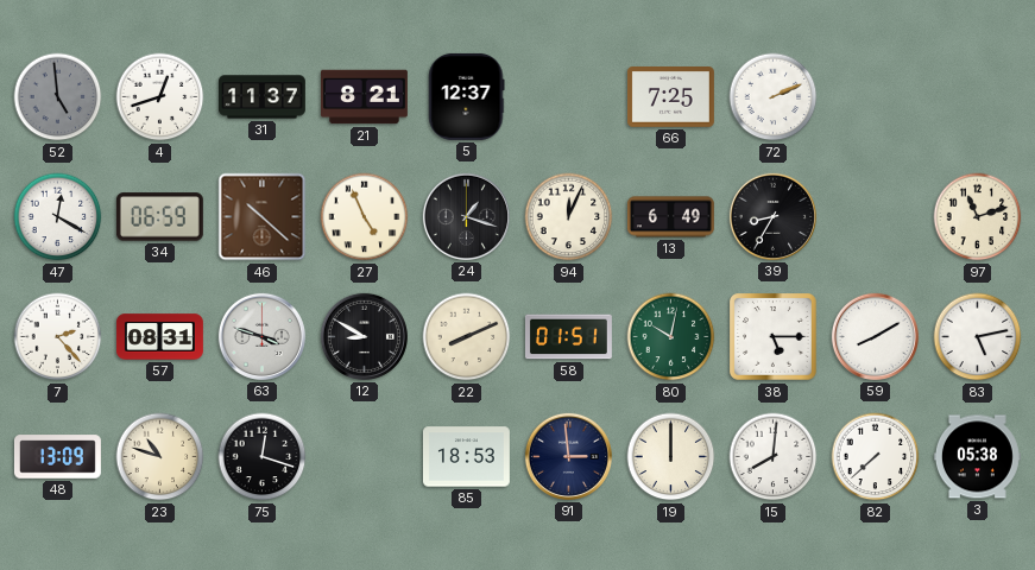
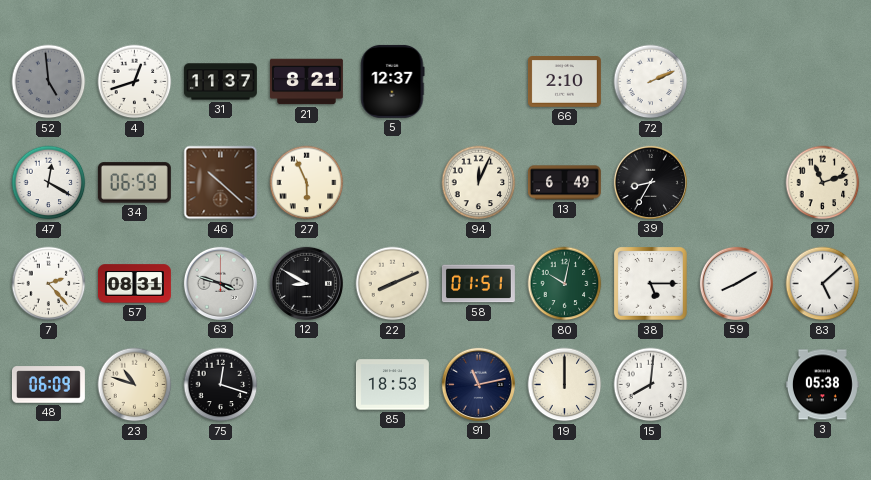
66: 7:25 -> 2:10
27: 4:56 -> 5:56
24: 1:18 -> none
83: 5:13 -> 5:08
48: 13:09 -> 06:09
91: 2:59 -> 11:13
82: 7:38 -> none
